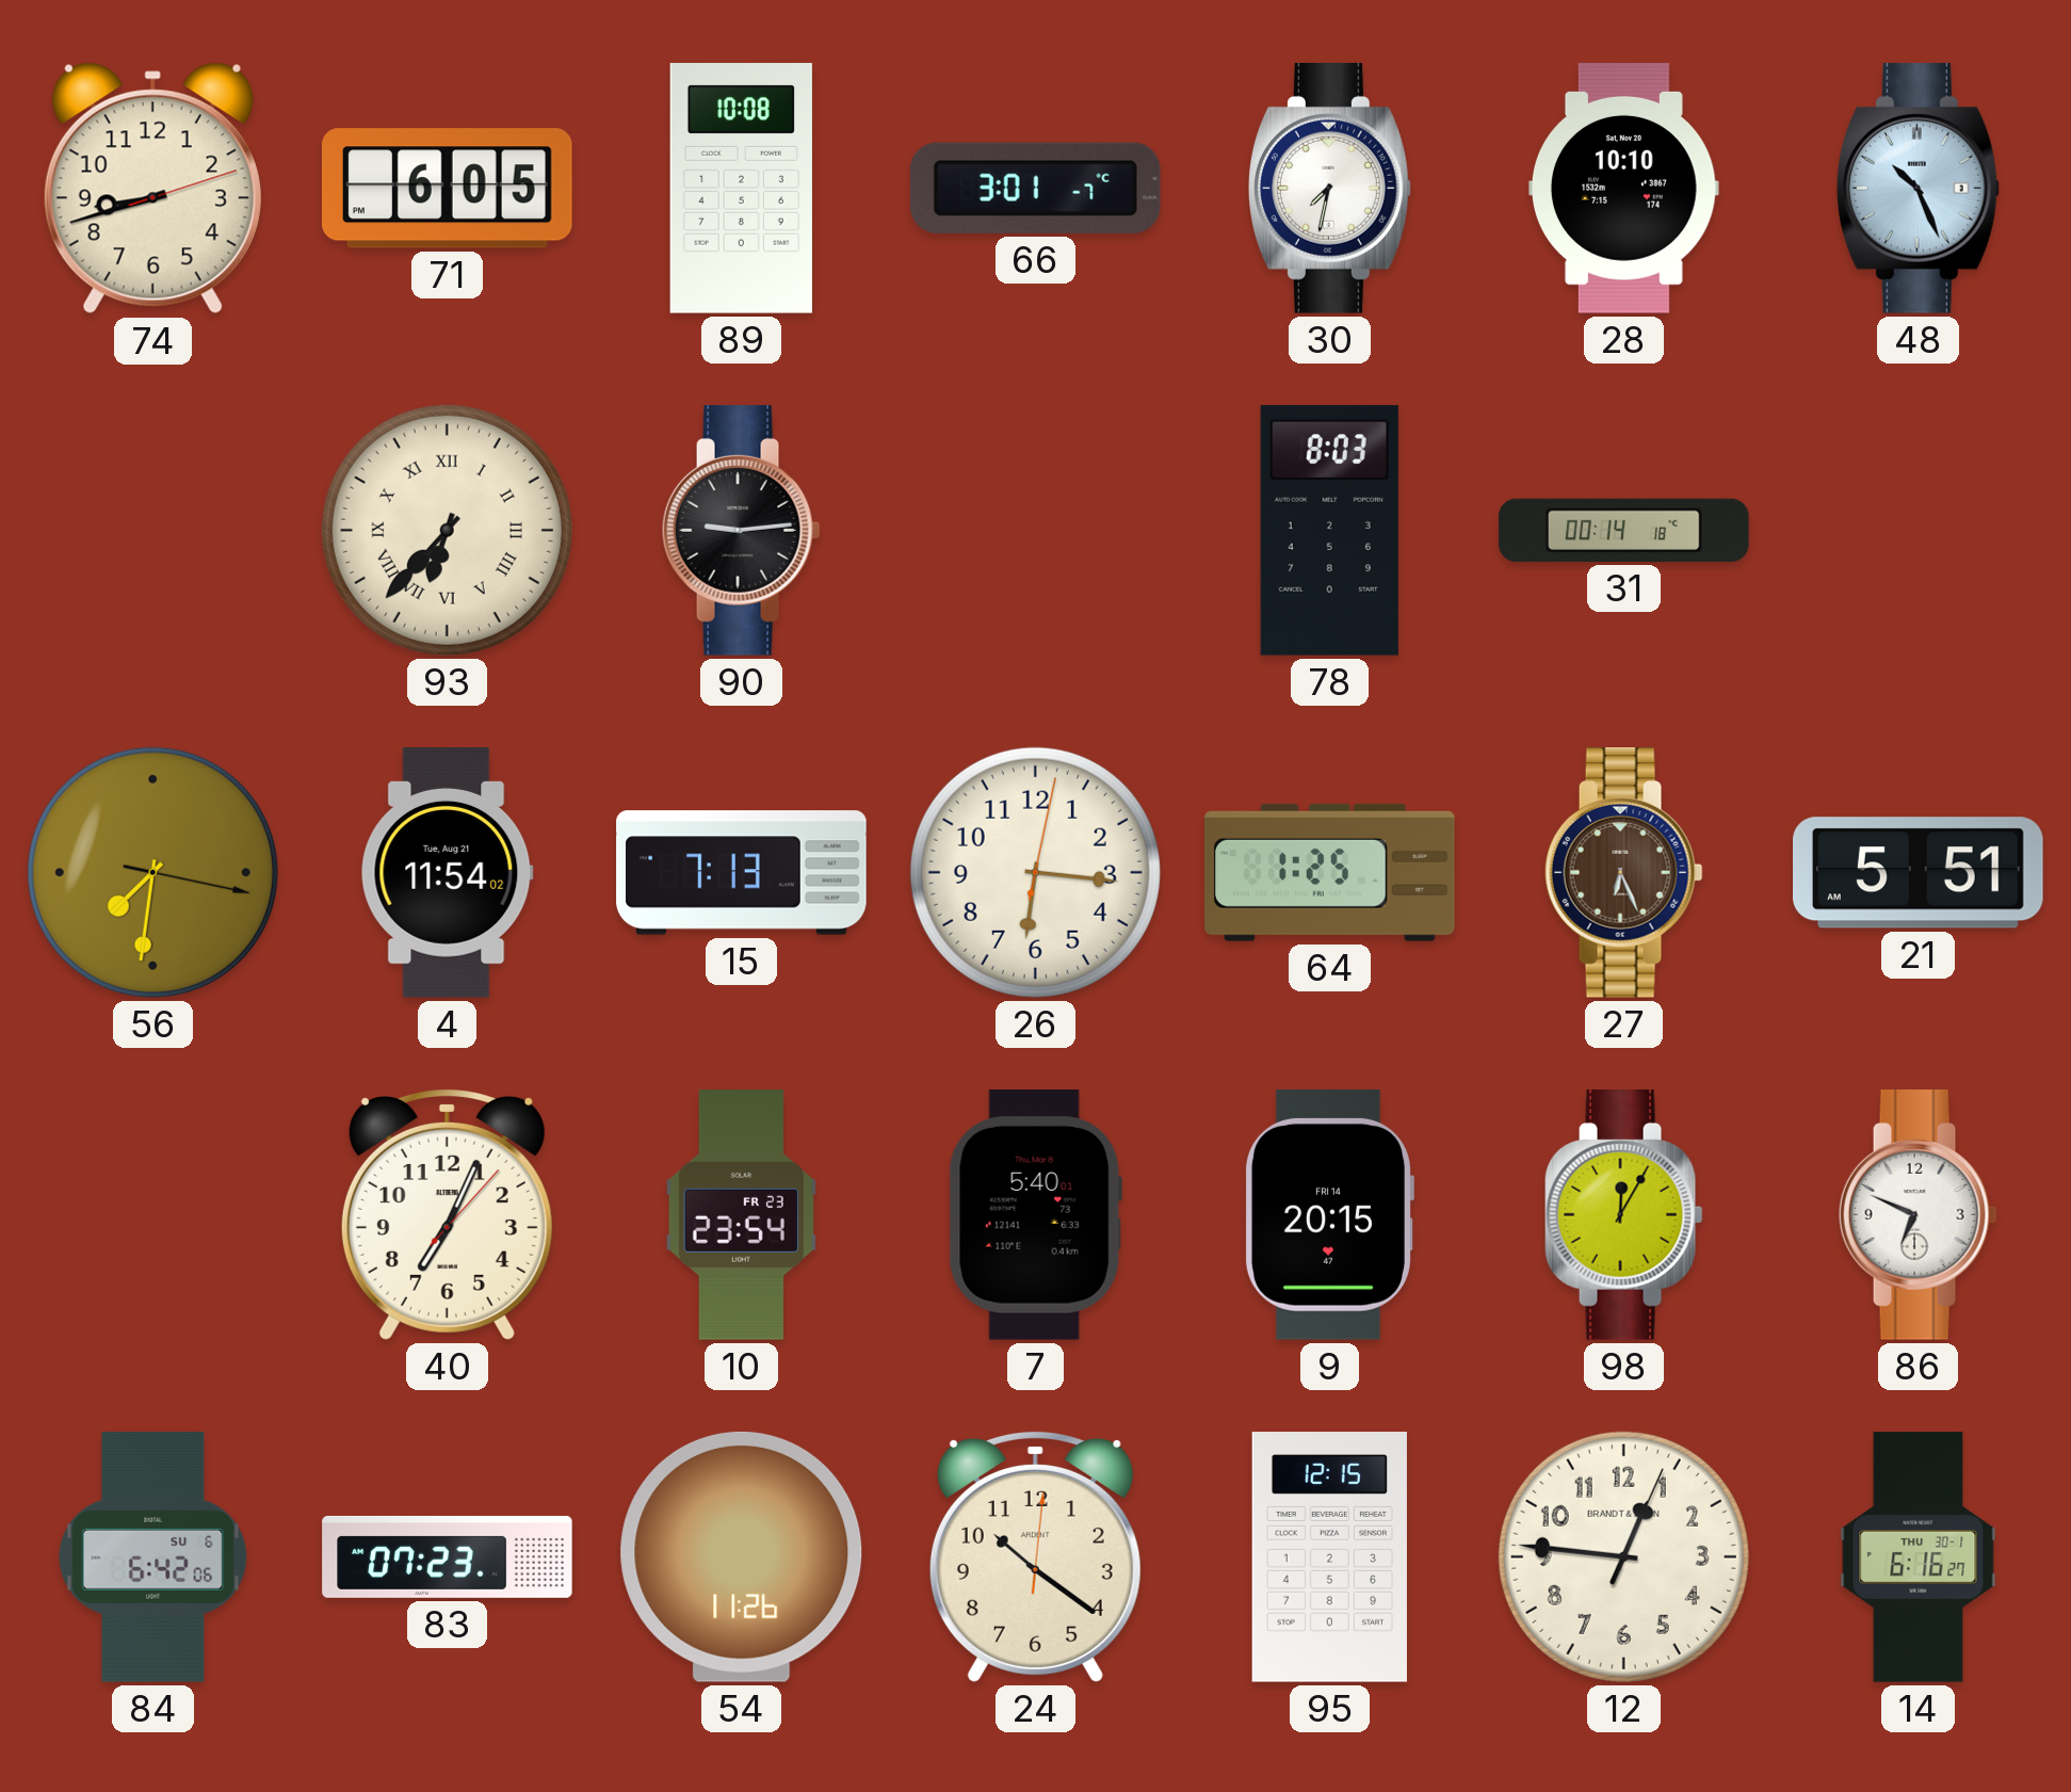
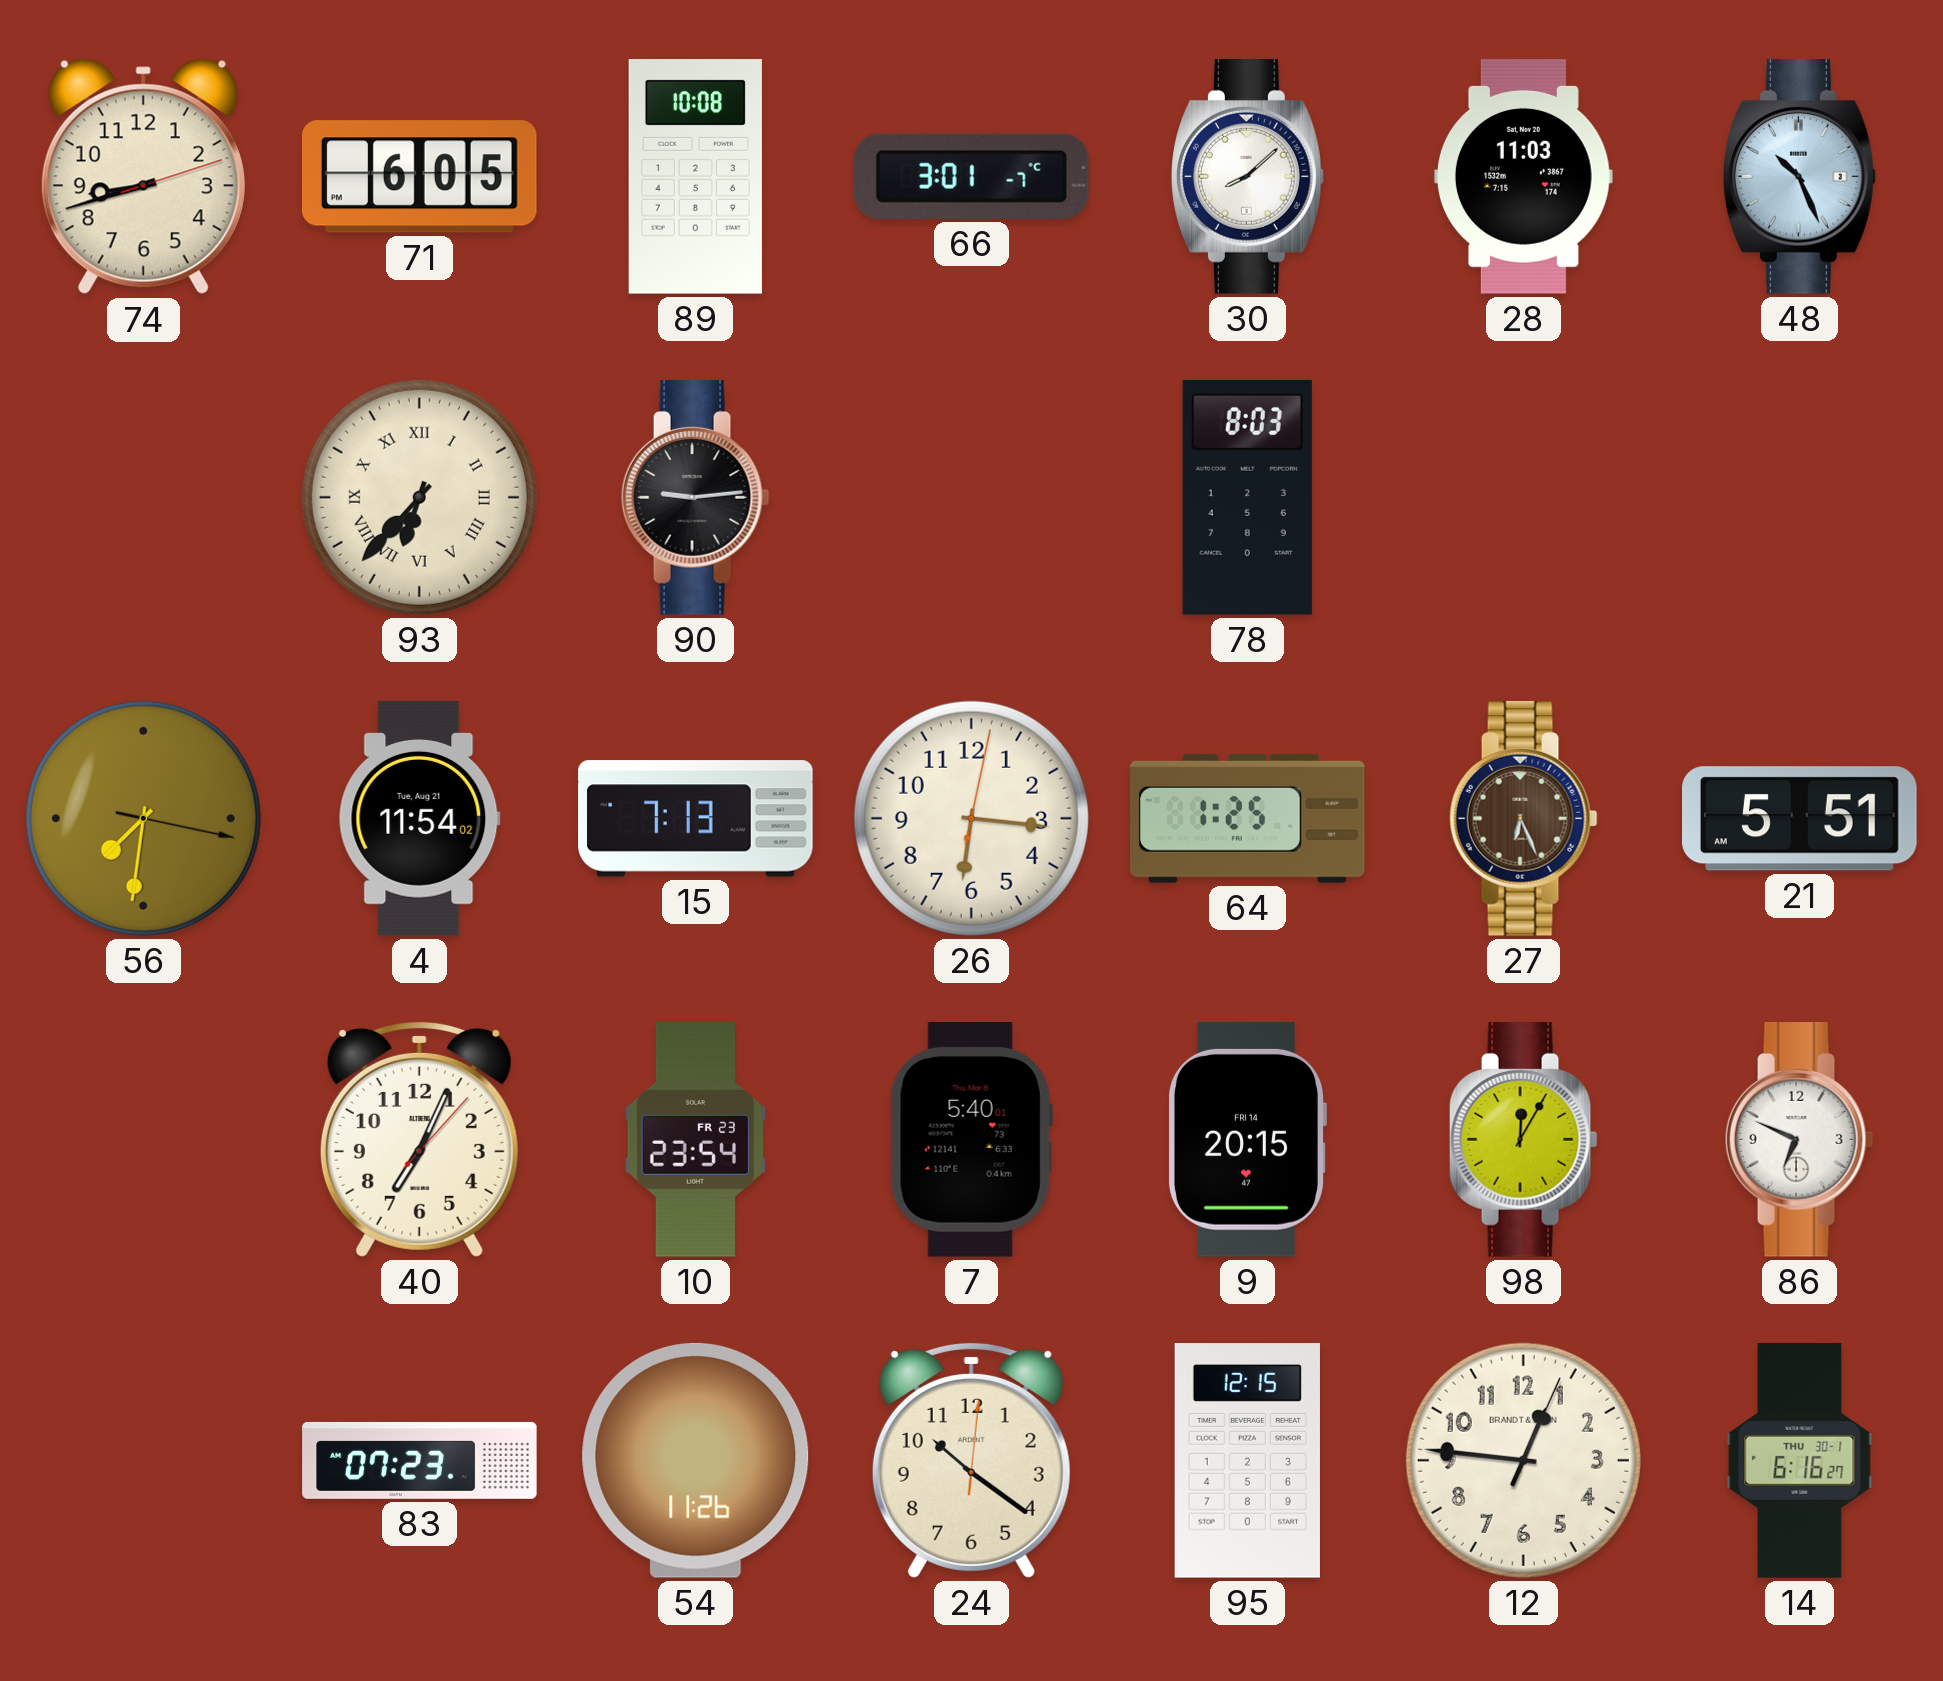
30: 7:32 -> 8:08
28: 10:10 -> 11:03
31: 00:14 -> none
84: 6:42 -> none
